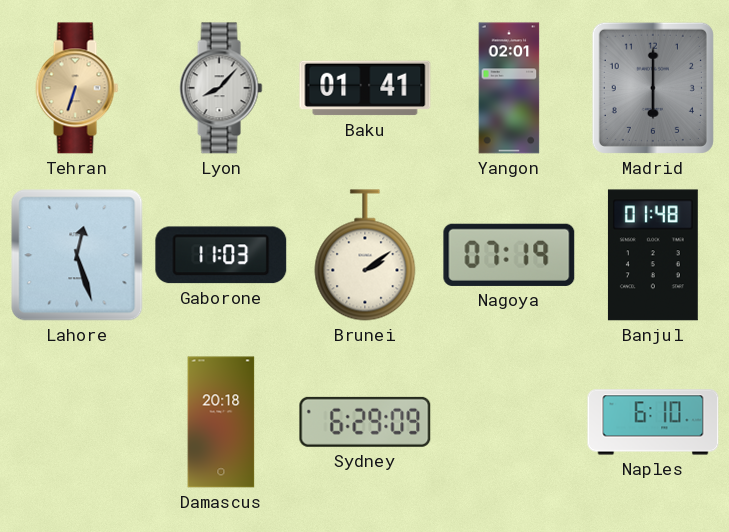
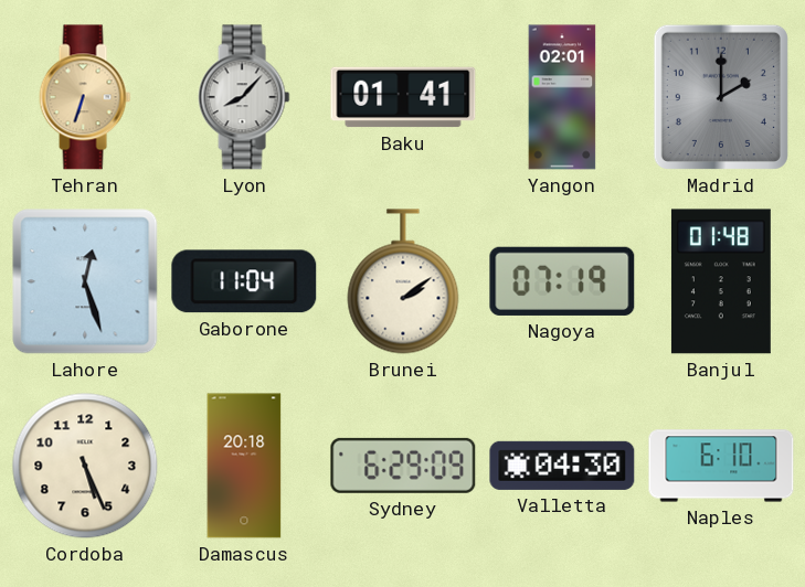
Madrid: 6:00 -> 2:00
Gaborone: 11:03 -> 11:04
Cordoba: none -> 5:26
Valletta: none -> 04:30
